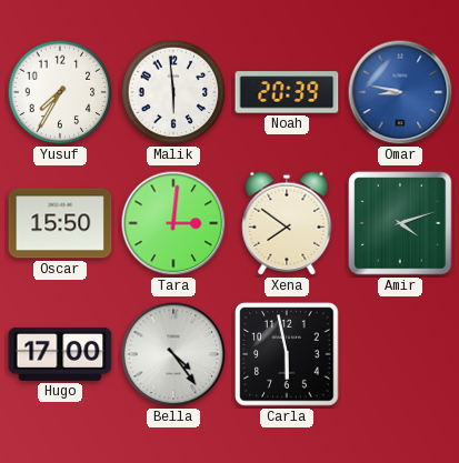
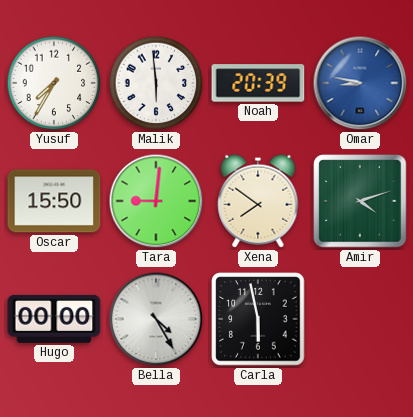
Tara: 3:01 -> 9:01
Hugo: 17:00 -> 00:00
Bella: 4:24 -> 4:25
